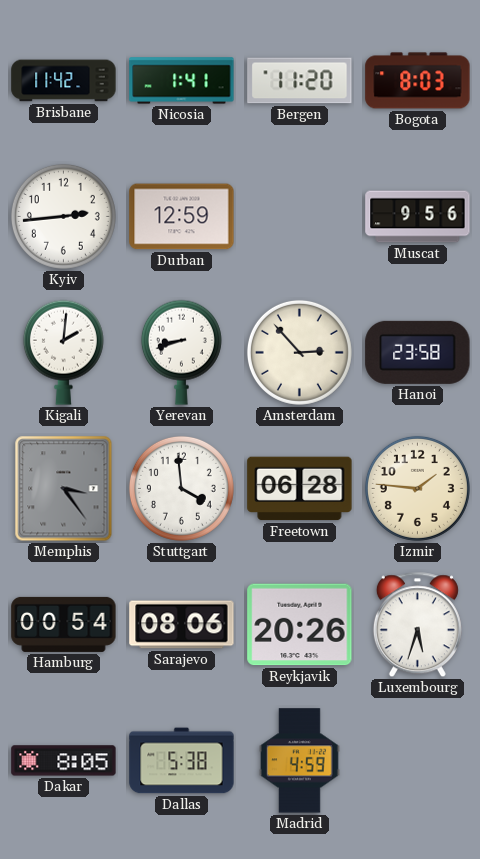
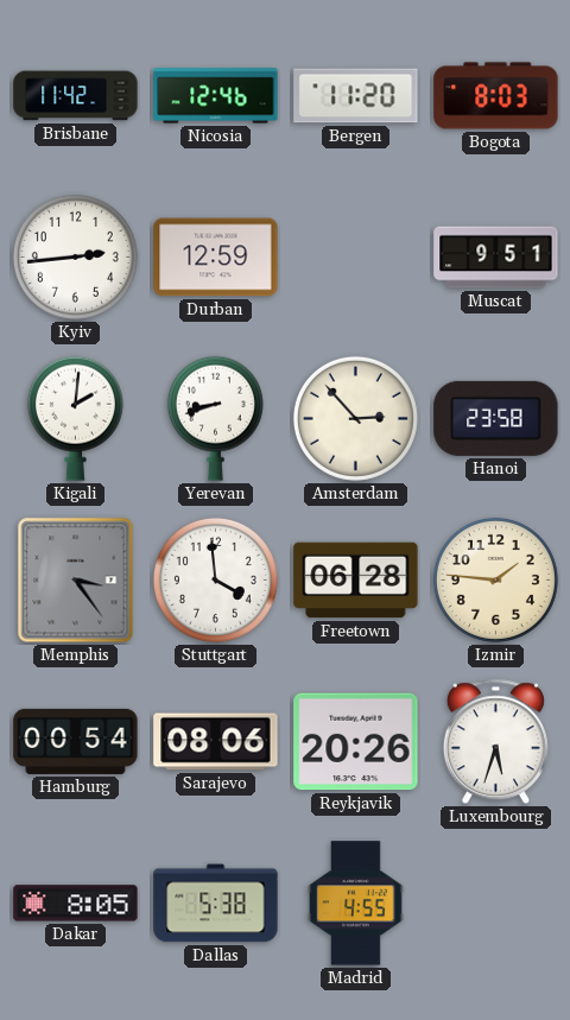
Nicosia: 1:41 -> 12:46
Muscat: 9:56 -> 9:51
Madrid: 4:59 -> 4:55
